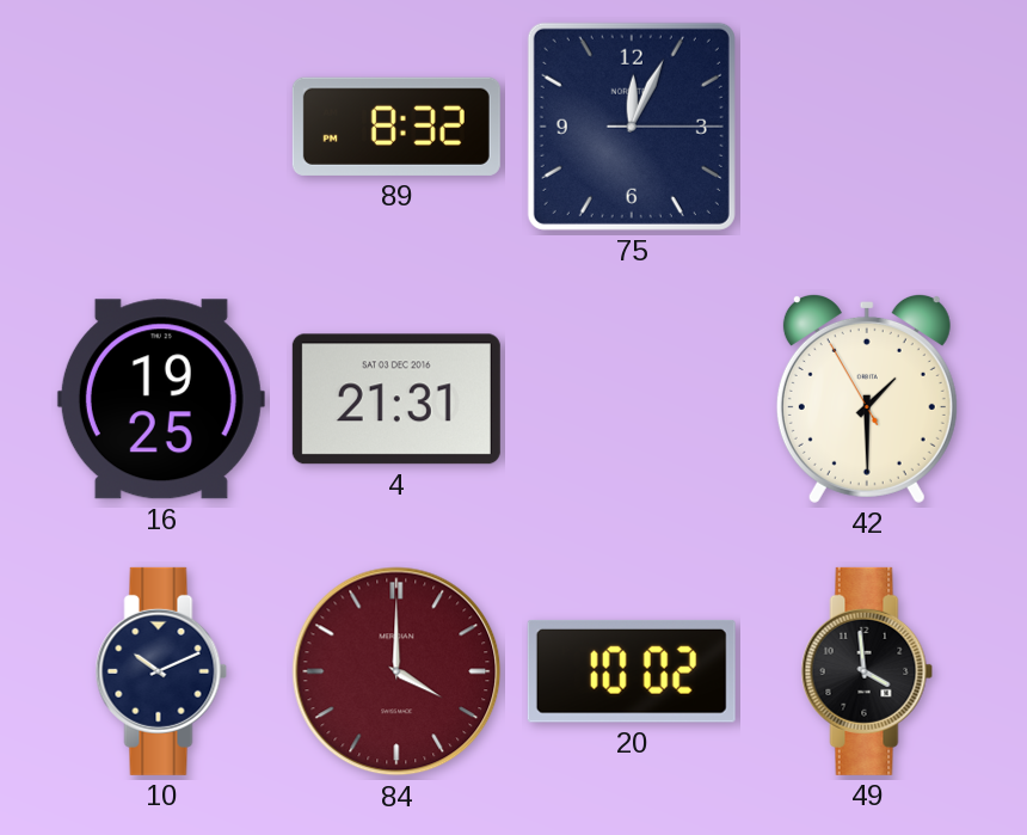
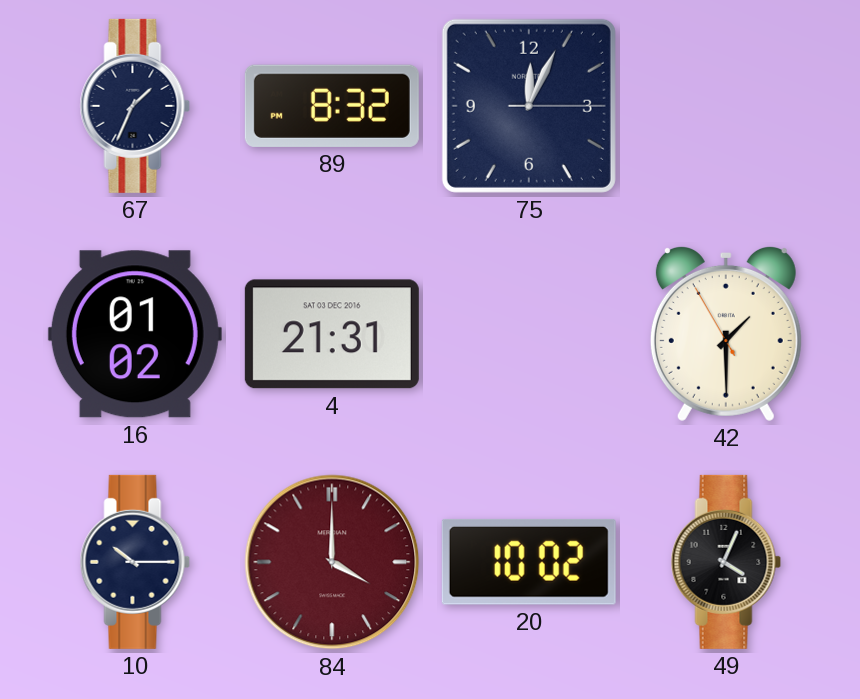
67: none -> 1:34
16: 19:25 -> 01:02
10: 10:11 -> 10:15
49: 3:59 -> 4:04
